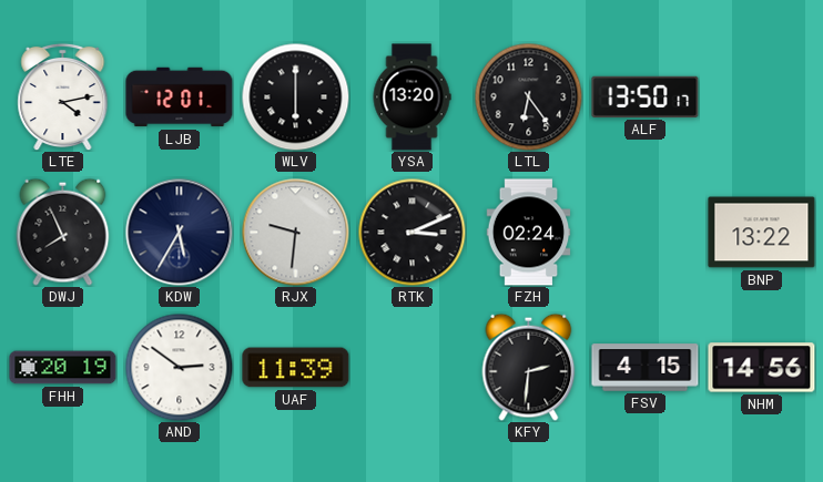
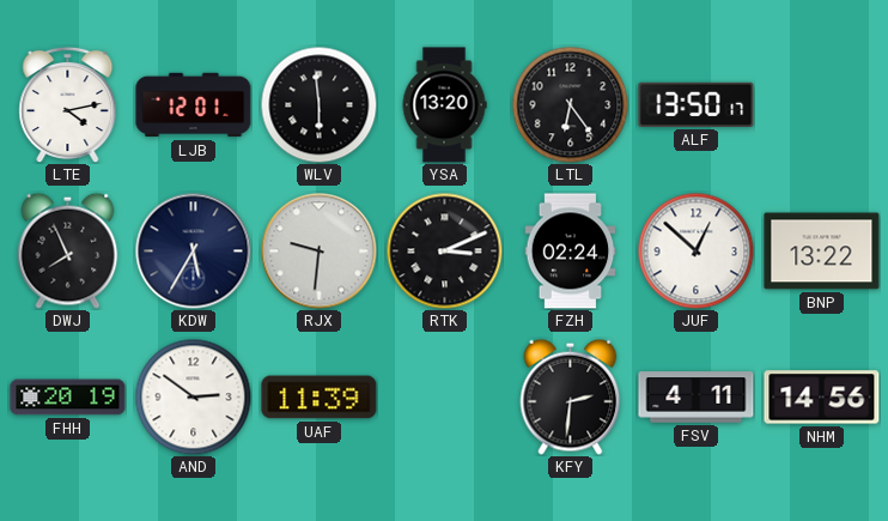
WLV: 6:00 -> 5:59
JUF: none -> 12:52
FSV: 4:15 -> 4:11
